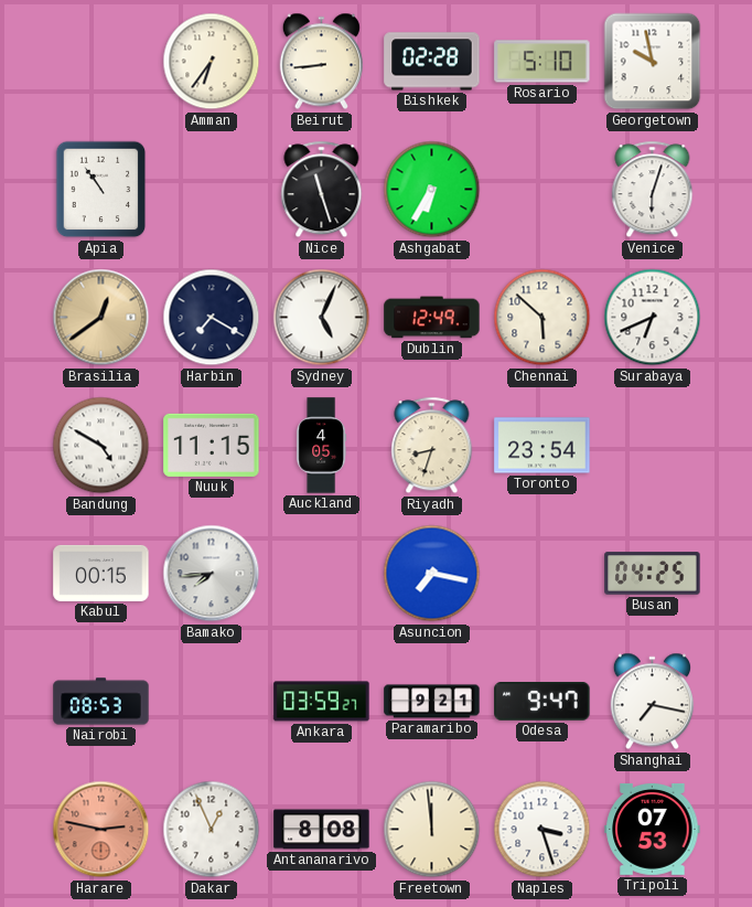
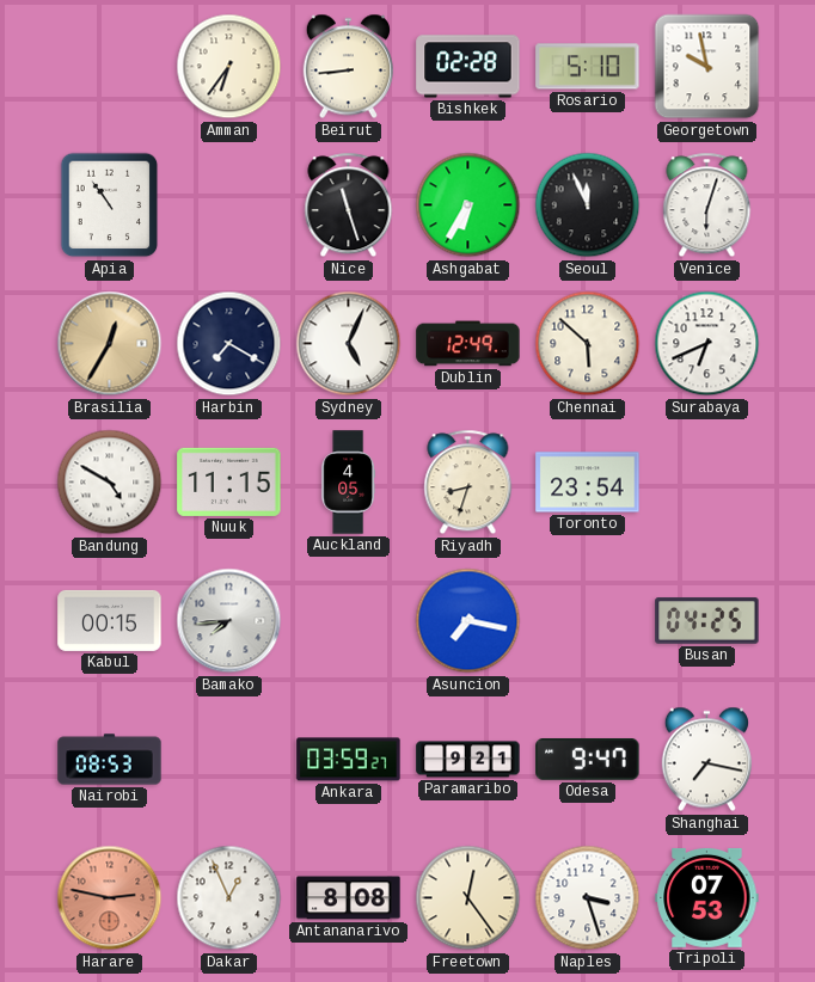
Seoul: none -> 11:56
Brasilia: 12:39 -> 12:35
Freetown: 11:59 -> 12:24
